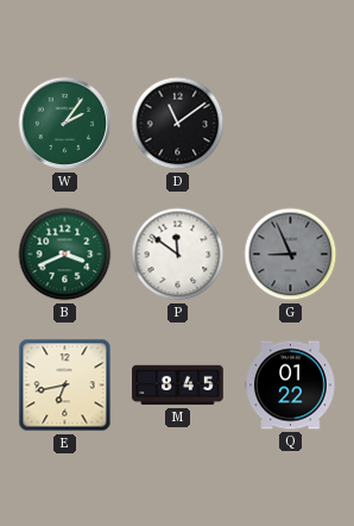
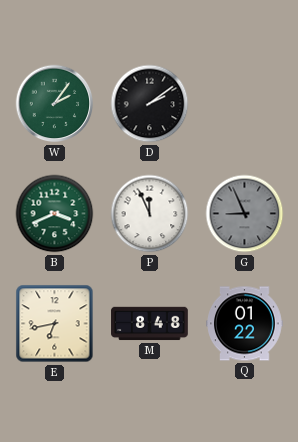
D: 11:09 -> 2:09
P: 11:51 -> 11:56
M: 8:45 -> 8:48
